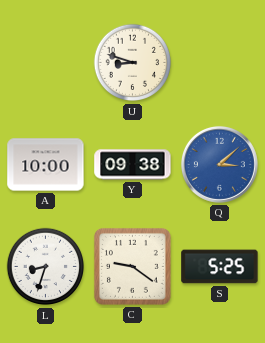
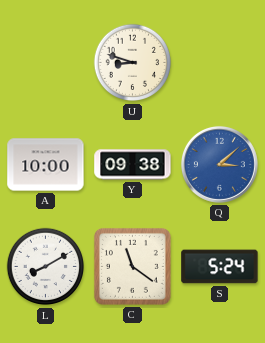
L: 8:33 -> 8:10
C: 9:21 -> 11:21
S: 5:25 -> 5:24
